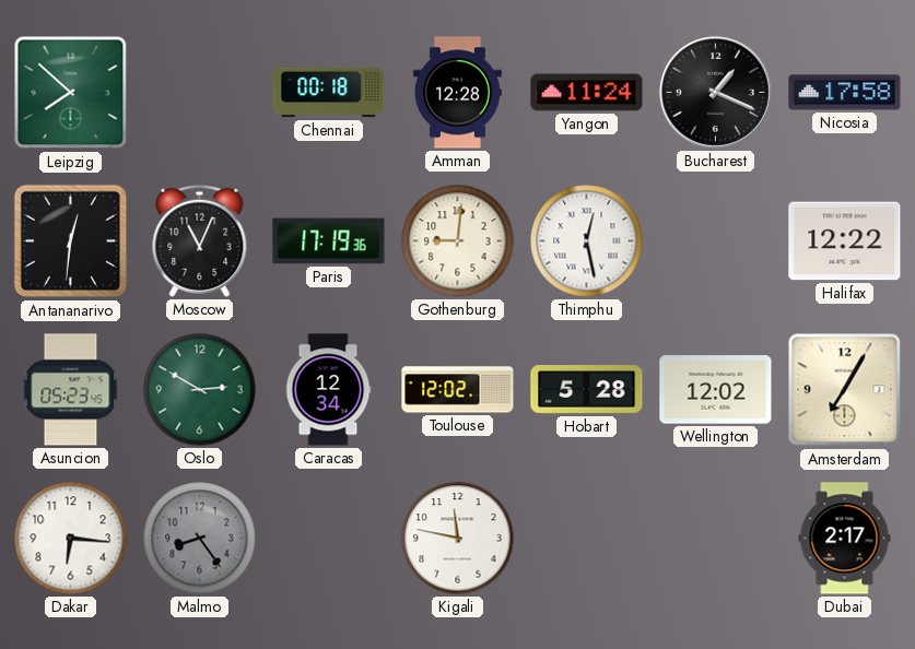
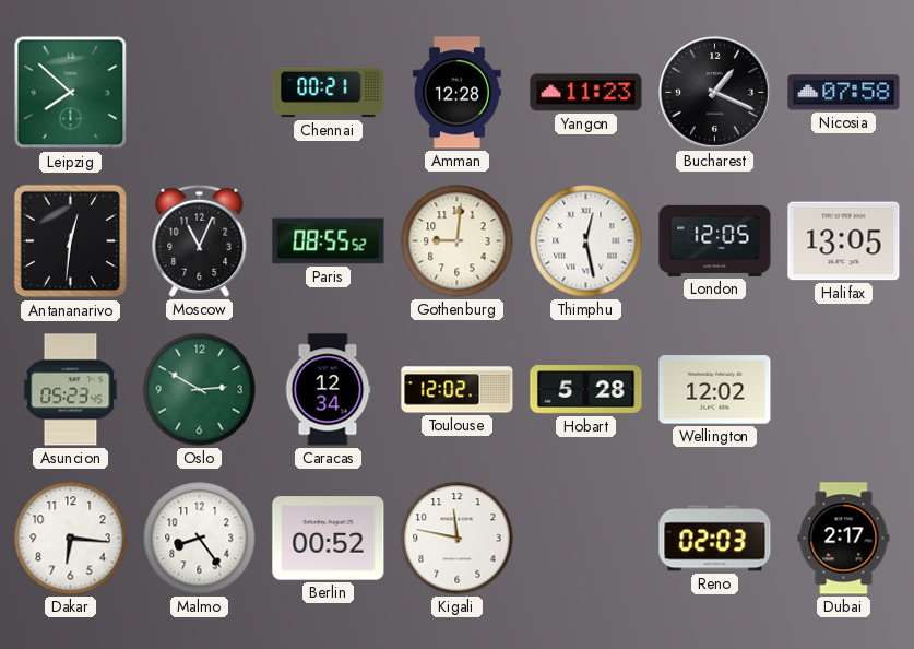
Chennai: 00:18 -> 00:21
Yangon: 11:24 -> 11:23
Nicosia: 17:58 -> 07:58
Paris: 17:19 -> 08:55
London: none -> 12:05
Halifax: 12:22 -> 13:05
Amsterdam: 7:05 -> none
Malmo dial: grey -> white
Berlin: none -> 00:52
Reno: none -> 02:03
